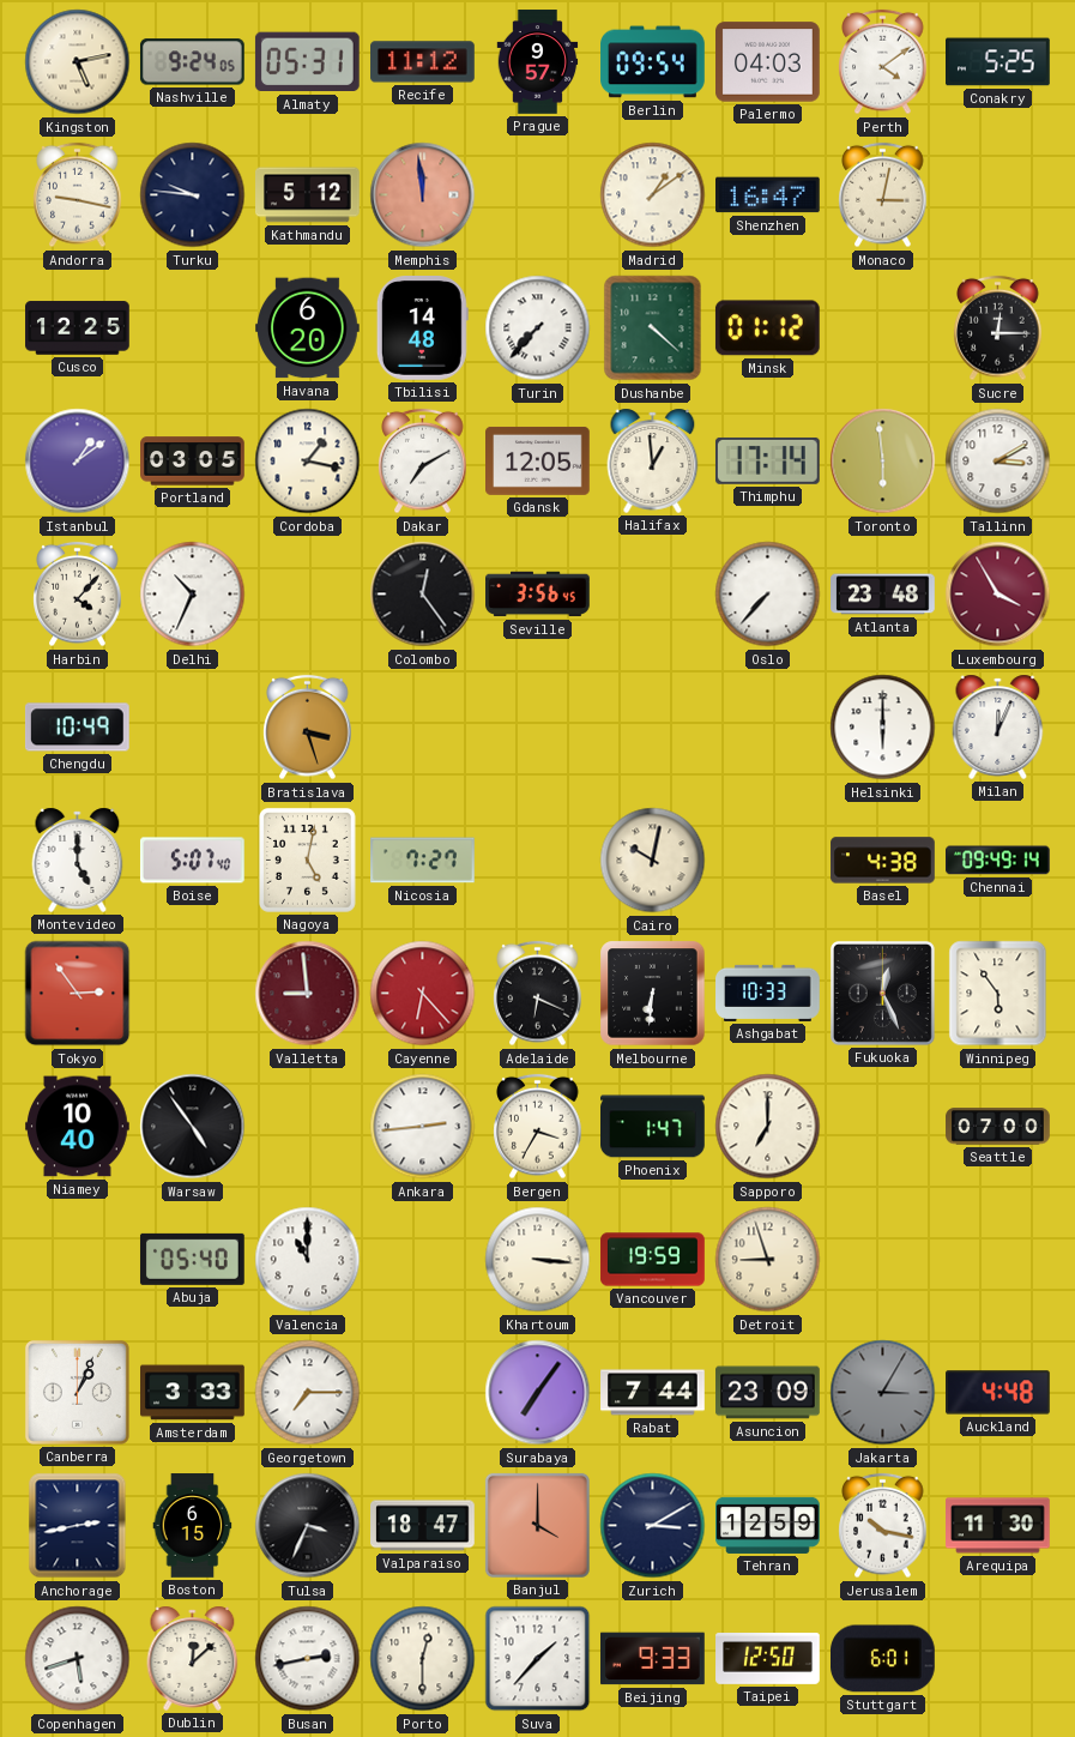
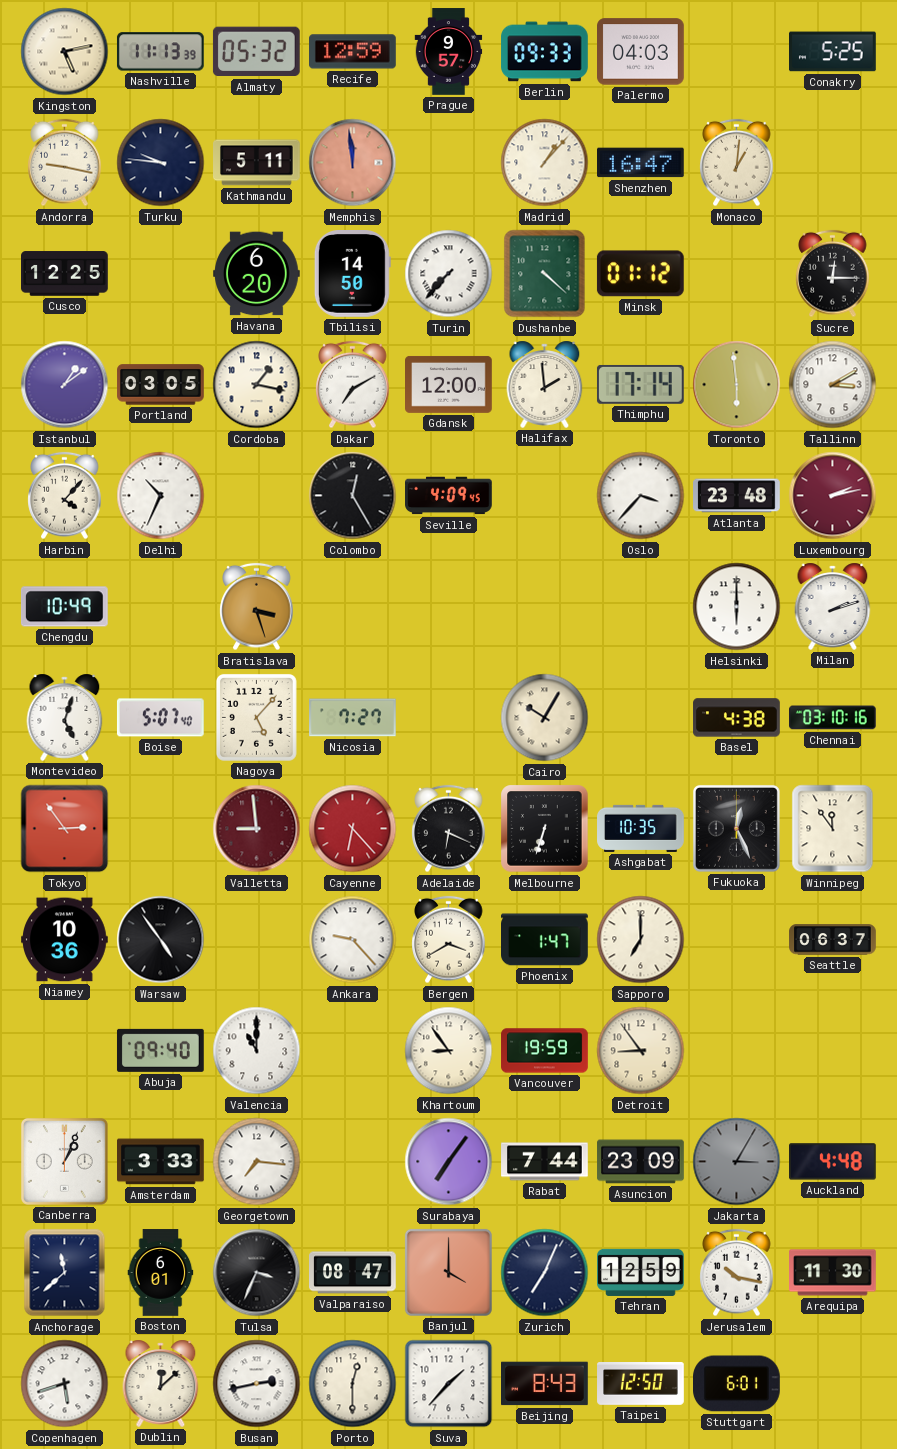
Nashville: 9:24 -> 11:13
Almaty: 05:31 -> 05:32
Recife: 11:12 -> 12:59
Berlin: 09:54 -> 09:33
Perth: 4:09 -> none
Kathmandu: 5:12 -> 5:11
Madrid: 1:09 -> 1:07
Monaco: 3:02 -> 1:01
Tbilisi: 14:48 -> 14:50
Gdansk: 12:05 -> 12:00
Halifax: 12:59 -> 1:59
Colombo: 12:24 -> 12:25
Seville: 3:56 -> 4:09
Oslo: 7:37 -> 3:37
Luxembourg: 3:55 -> 2:13
Milan: 12:04 -> 2:12
Montevideo: 5:00 -> 5:03
Nagoya: 5:02 -> 5:07
Cairo: 10:02 -> 10:05
Chennai: 09:49 -> 03:10
Melbourne: 6:31 -> 6:33
Ashgabat: 10:33 -> 10:35
Winnipeg: 5:54 -> 11:54
Niamey: 10:40 -> 10:36
Ankara: 2:44 -> 9:23
Bergen: 3:35 -> 3:40
Seattle: 07:00 -> 06:37
Abuja: 05:40 -> 09:40
Khartoum: 3:16 -> 8:54
Detroit: 8:57 -> 8:54
Georgetown: 7:15 -> 7:16
Anchorage: 2:43 -> 11:38
Boston: 6:15 -> 6:01
Valparaiso: 18:47 -> 08:47
Zurich: 3:10 -> 7:04
Beijing: 9:33 -> 8:43
